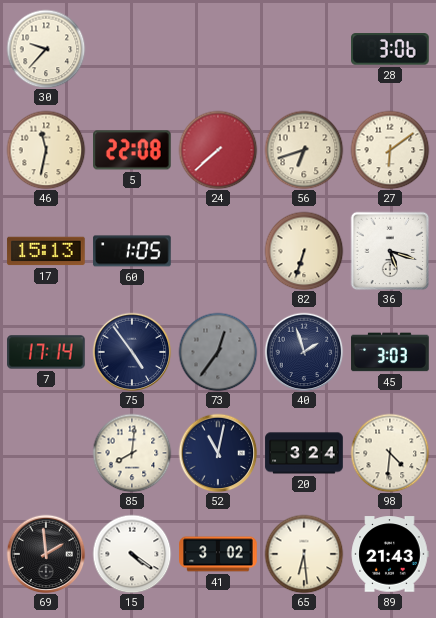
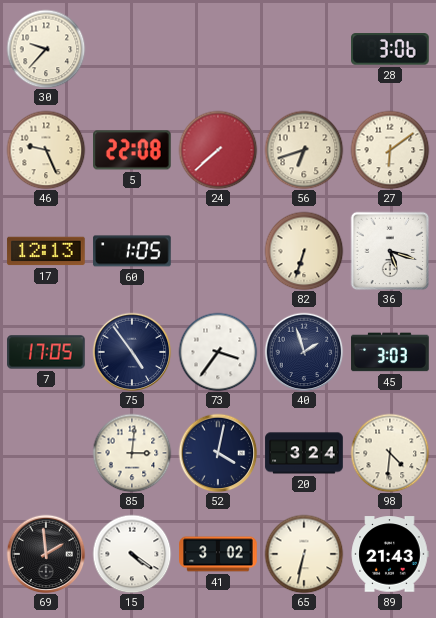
46: 11:32 -> 9:26
17: 15:13 -> 12:13
7: 17:14 -> 17:05
73: 12:36 -> 3:36
73 dial: grey -> white
85: 8:01 -> 3:01
52: 11:02 -> 4:02
65: 6:29 -> 6:32
